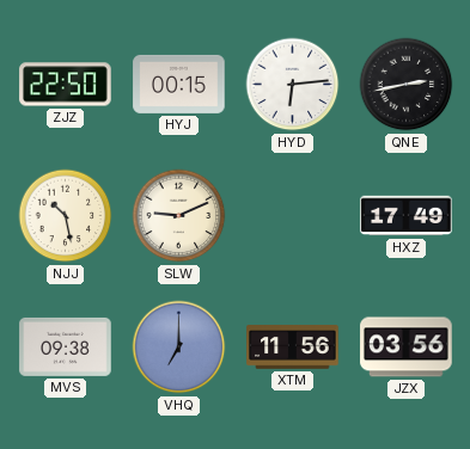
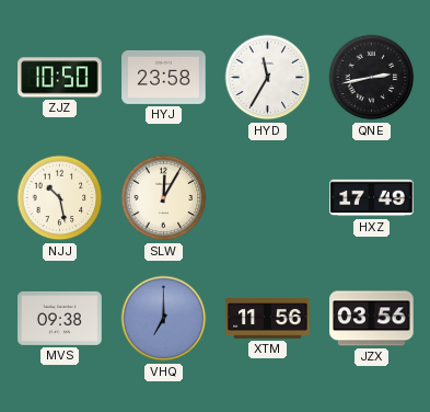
ZJZ: 22:50 -> 10:50
HYJ: 00:15 -> 23:58
HYD: 6:14 -> 11:35
SLW: 9:11 -> 12:05
